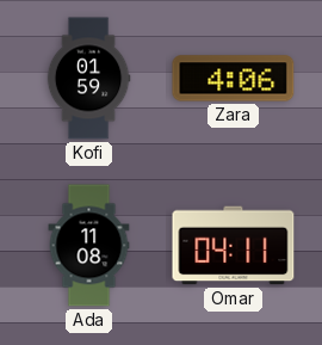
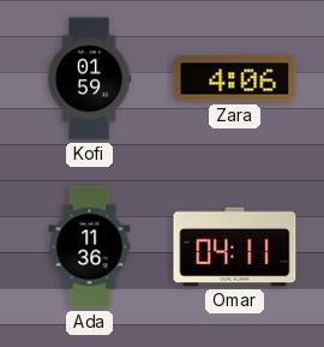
Ada: 11:08 -> 11:36
